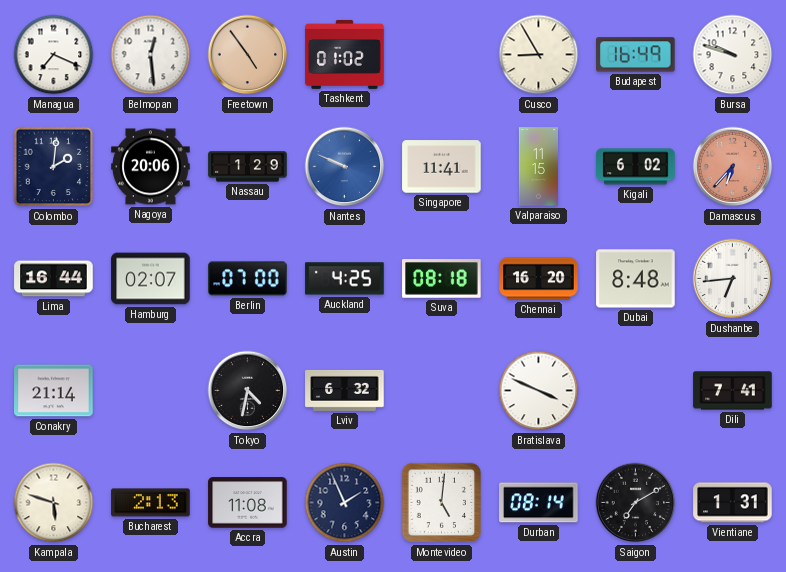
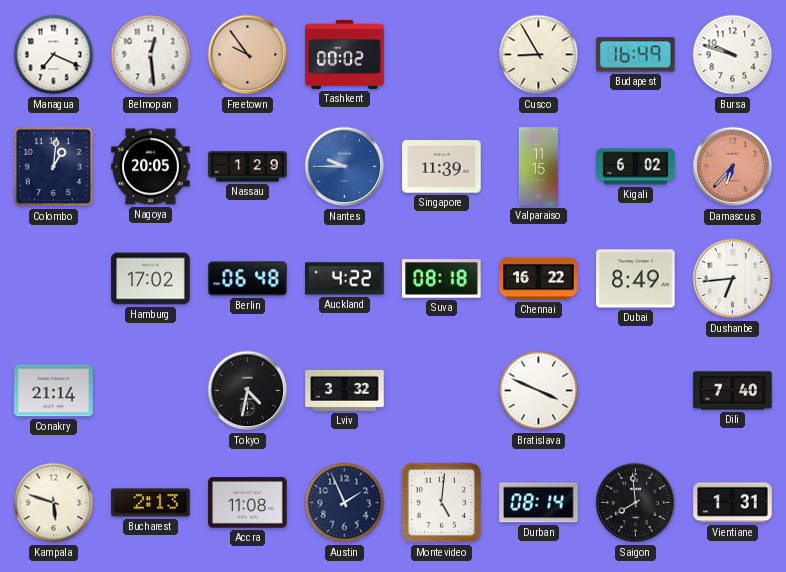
Freetown: 4:54 -> 9:54
Tashkent: 01:02 -> 00:02
Colombo: 2:01 -> 1:01
Nagoya: 20:06 -> 20:05
Nantes: 9:49 -> 9:45
Singapore: 11:41 -> 11:39
Lima: 16:44 -> none
Hamburg: 02:07 -> 17:02
Berlin: 07:00 -> 06:48
Auckland: 4:25 -> 4:22
Chennai: 16:20 -> 16:22
Dubai: 8:48 -> 8:49
Lviv: 6:32 -> 3:32
Dili: 7:41 -> 7:40
Saigon: 7:10 -> 7:59
